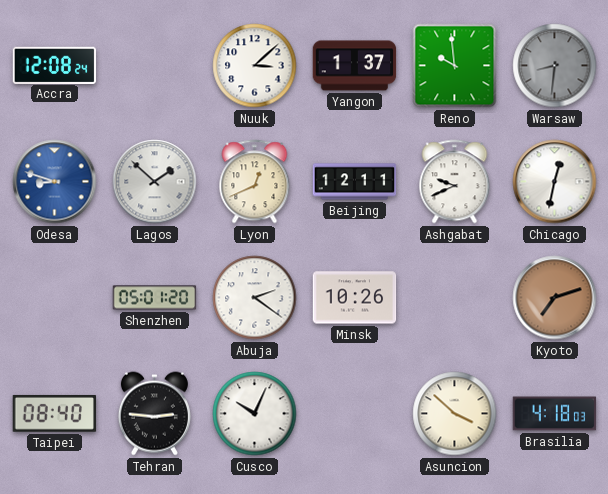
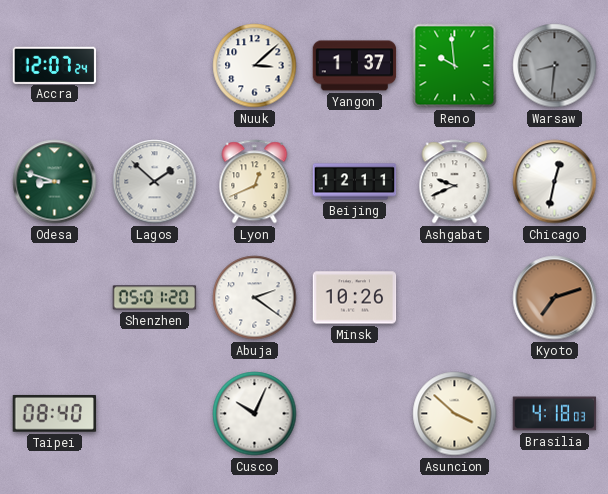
Accra: 12:08 -> 12:07
Odesa dial: blue -> green
Tehran: 2:46 -> none
